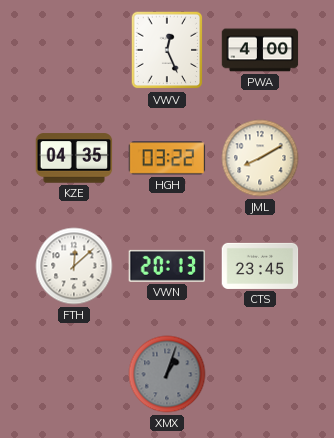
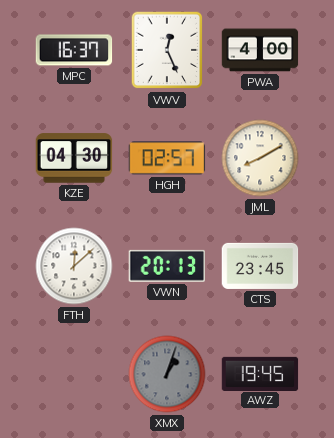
MPC: none -> 16:37
KZE: 04:35 -> 04:30
HGH: 03:22 -> 02:57
AWZ: none -> 19:45
